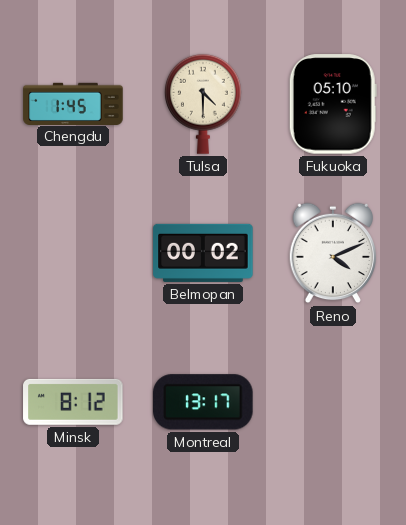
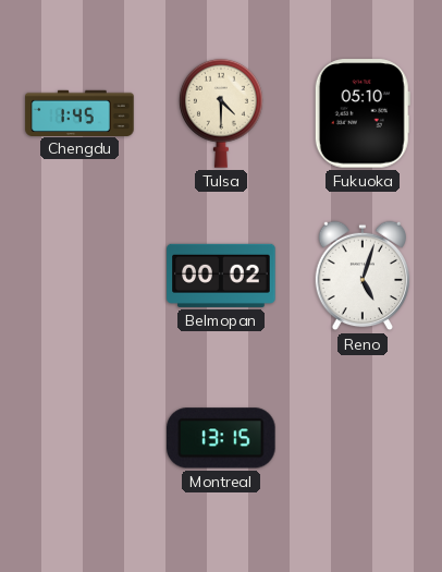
Reno: 4:11 -> 5:03
Minsk: 8:12 -> none
Montreal: 13:17 -> 13:15
